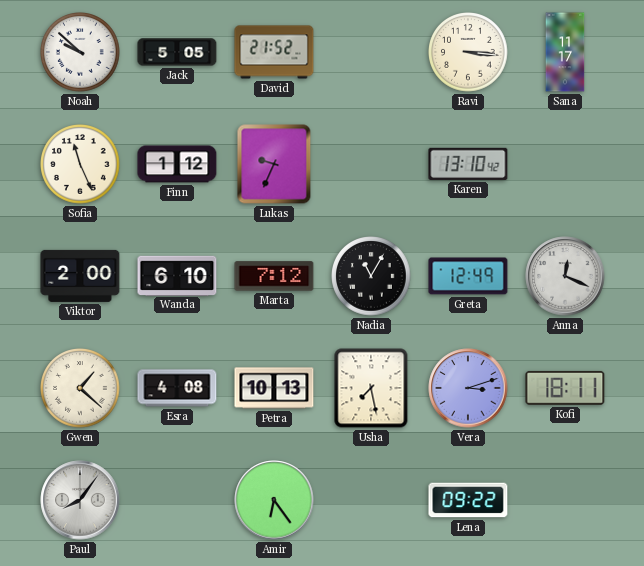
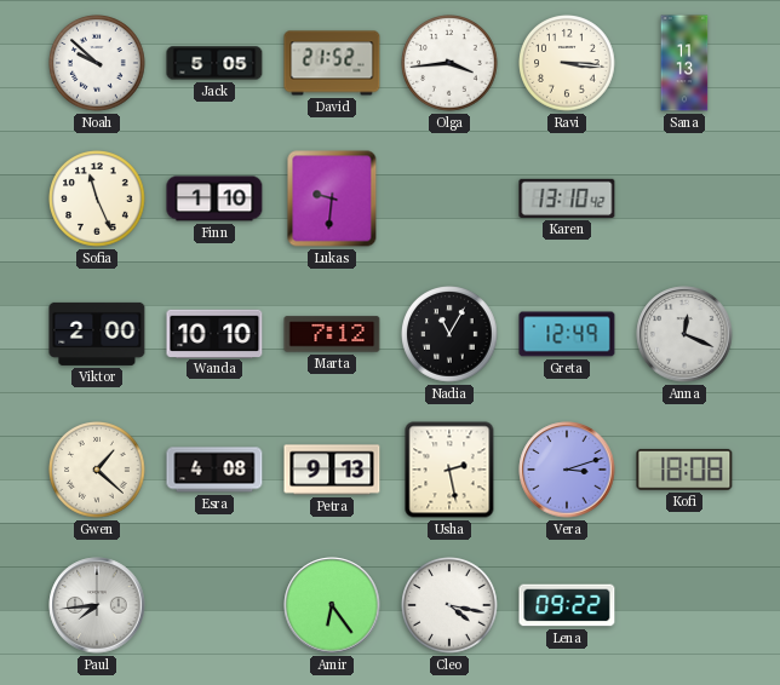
Olga: none -> 3:44
Sana: 11:17 -> 11:13
Finn: 1:12 -> 1:10
Lukas: 9:34 -> 9:31
Wanda: 6:10 -> 10:10
Petra: 10:13 -> 9:13
Usha: 7:28 -> 2:28
Kofi: 18:11 -> 18:08
Paul: 8:06 -> 7:44
Cleo: none -> 4:17
